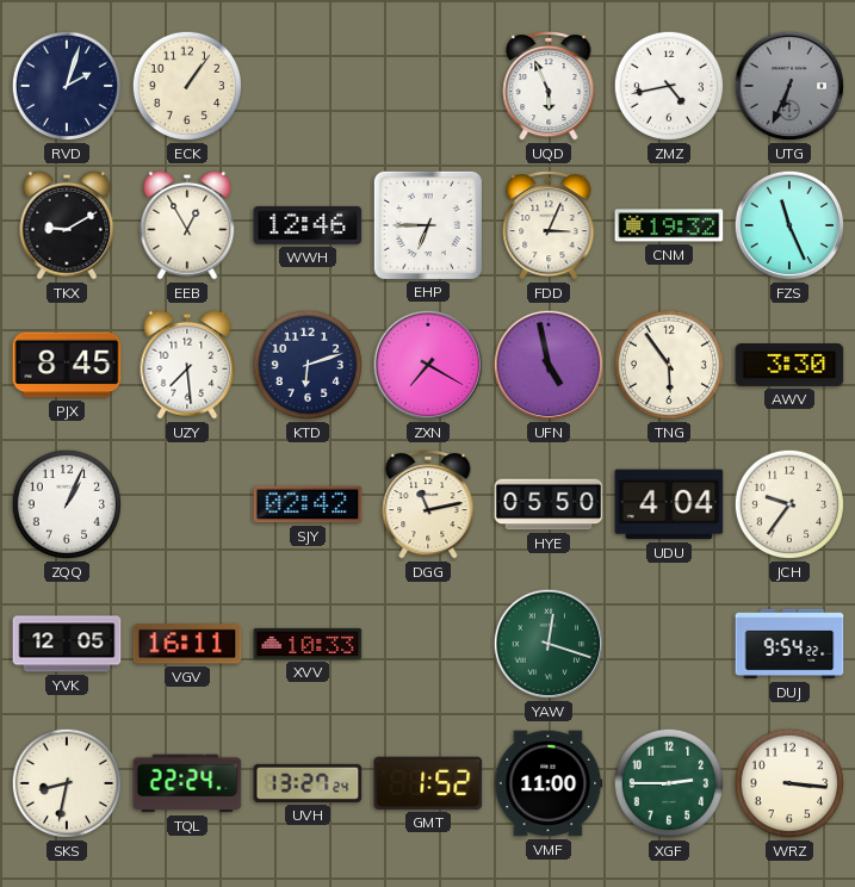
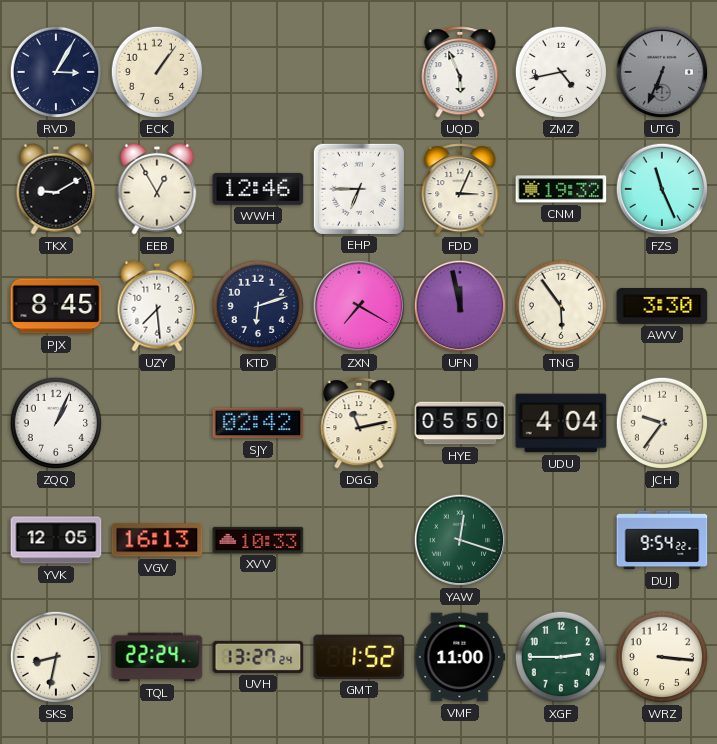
RVD: 2:03 -> 3:05
UFN: 4:58 -> 11:58
VGV: 16:11 -> 16:13
